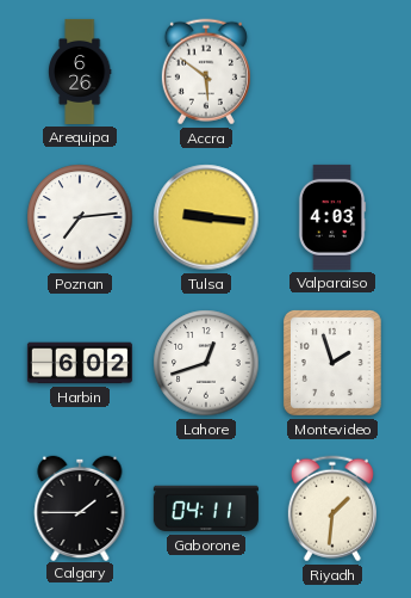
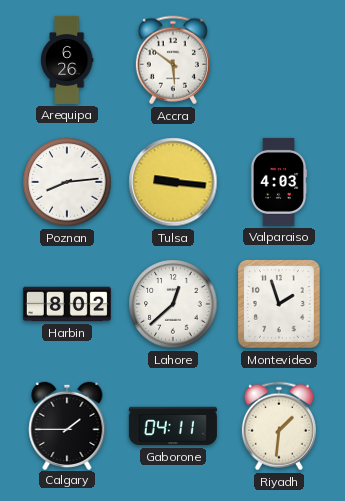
Poznan: 7:14 -> 8:14
Harbin: 6:02 -> 8:02
Lahore: 12:42 -> 12:38
